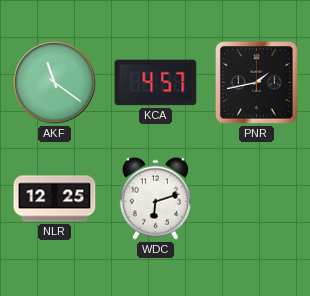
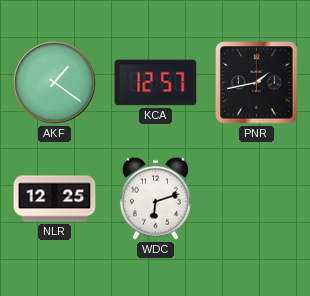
AKF: 11:21 -> 1:21
KCA: 4:57 -> 12:57
